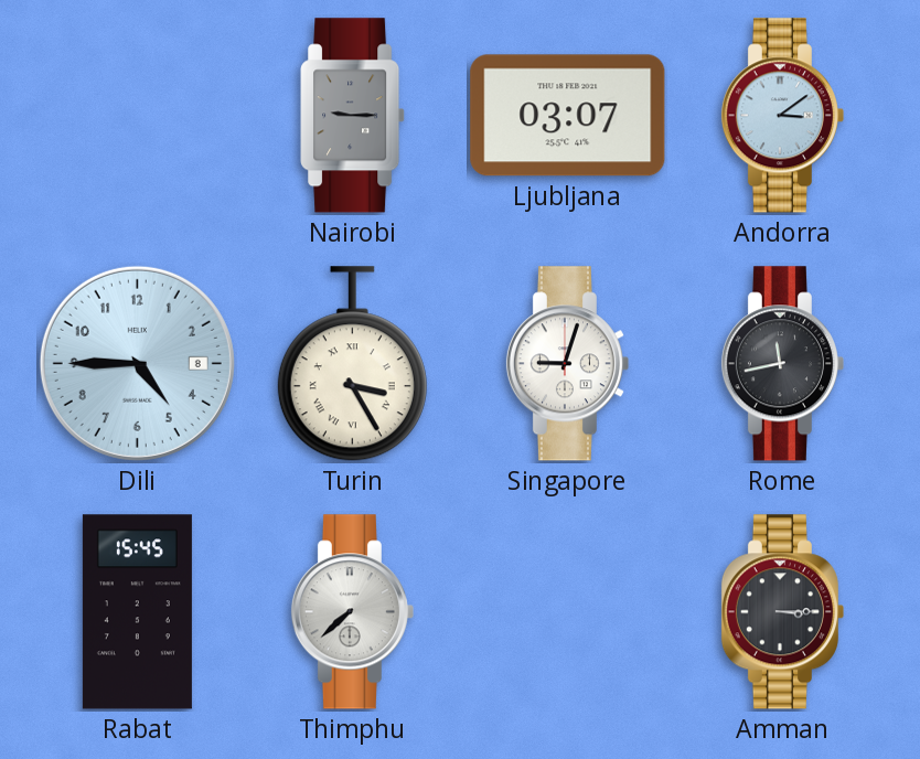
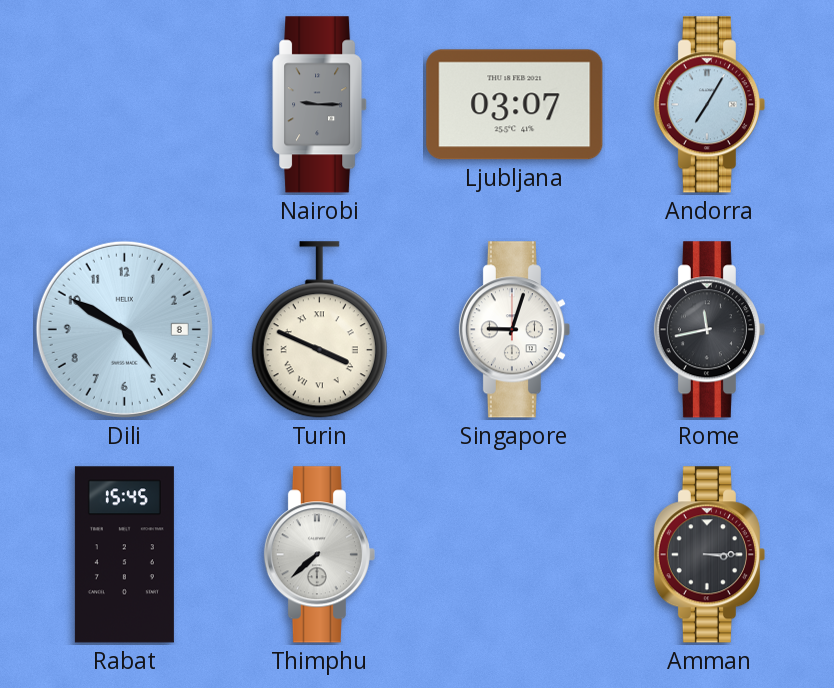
Andorra: 3:09 -> 7:05
Dili: 4:45 -> 4:50
Turin: 3:25 -> 3:49
